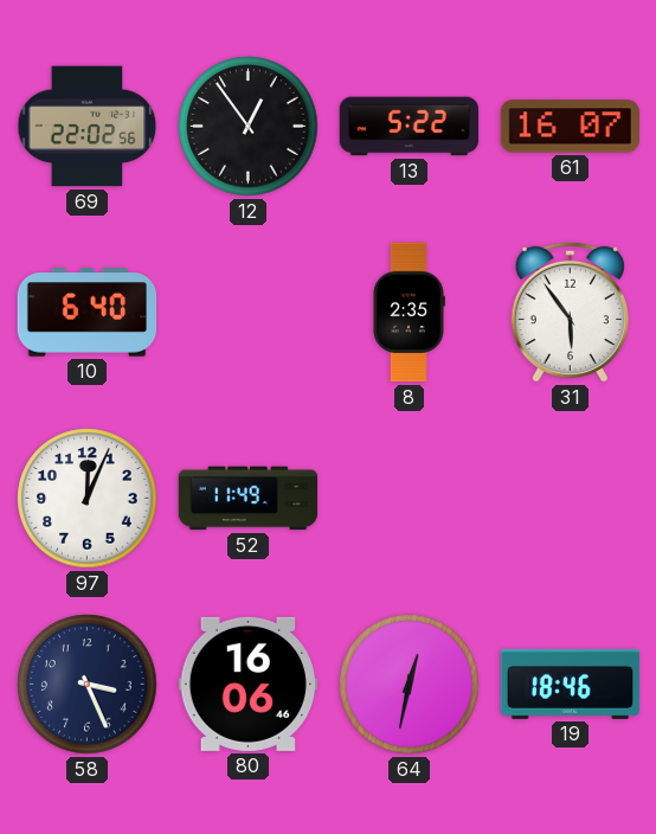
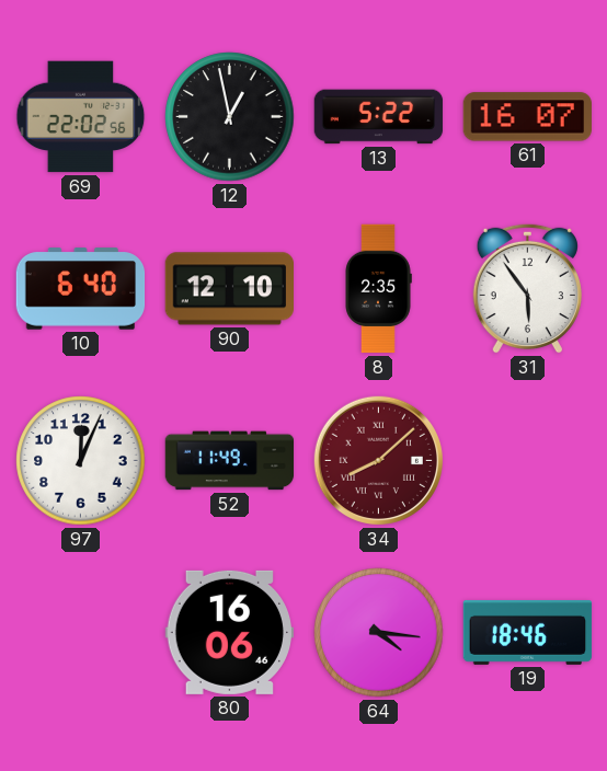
12: 12:54 -> 12:58
90: none -> 12:10
34: none -> 8:08
58: 3:26 -> none
64: 12:32 -> 4:16
